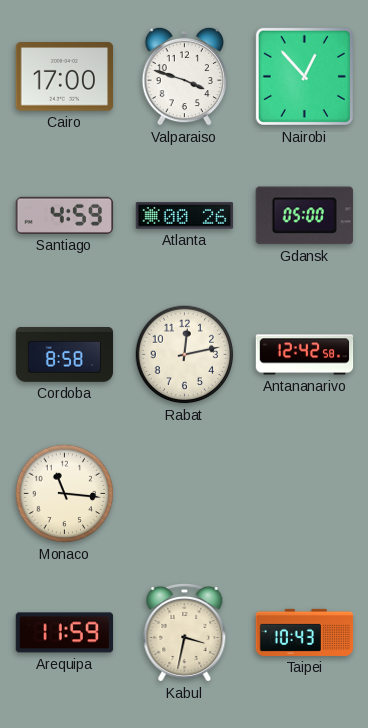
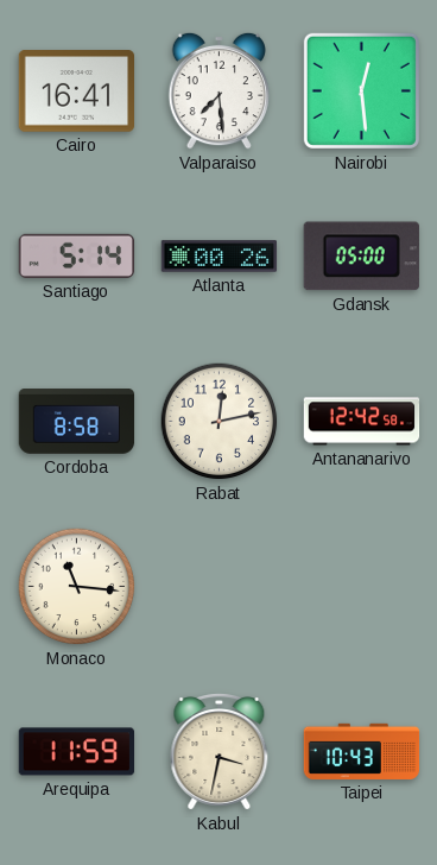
Cairo: 17:00 -> 16:41
Valparaiso: 3:48 -> 7:29
Nairobi: 12:53 -> 12:29
Santiago: 4:59 -> 5:14
